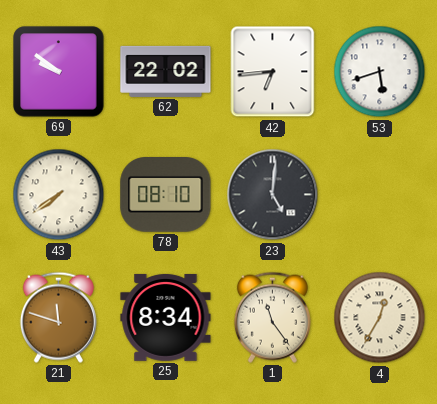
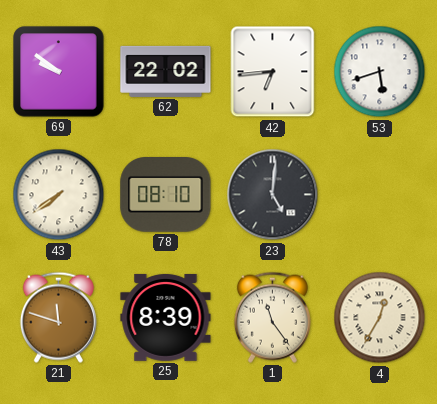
25: 8:34 -> 8:39
